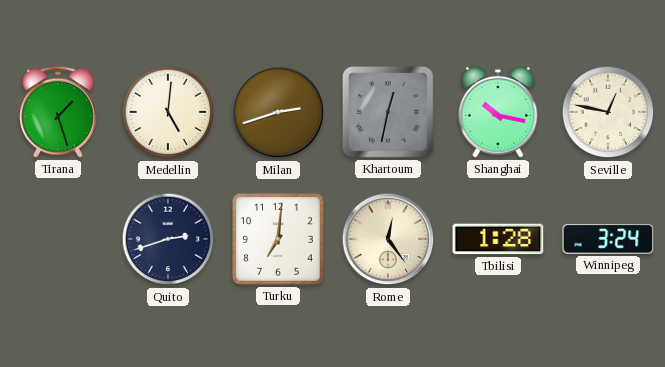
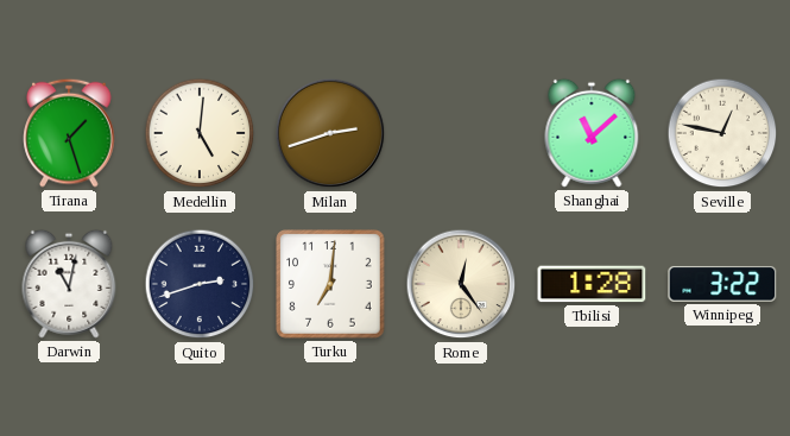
Khartoum: 12:32 -> none
Shanghai: 10:17 -> 11:08
Darwin: none -> 11:02
Winnipeg: 3:24 -> 3:22
